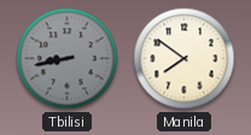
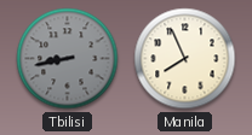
Manila: 7:51 -> 7:56
